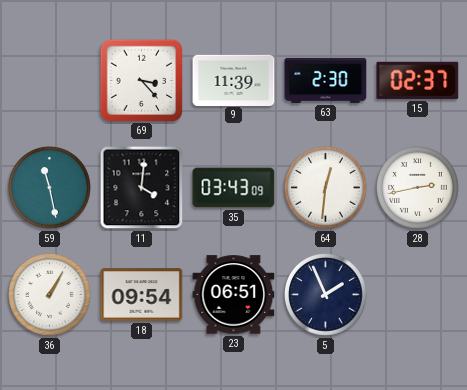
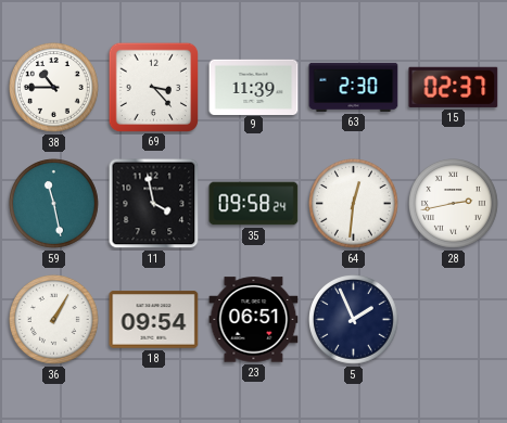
38: none -> 10:45
11: 4:01 -> 3:58
35: 03:43 -> 09:58
